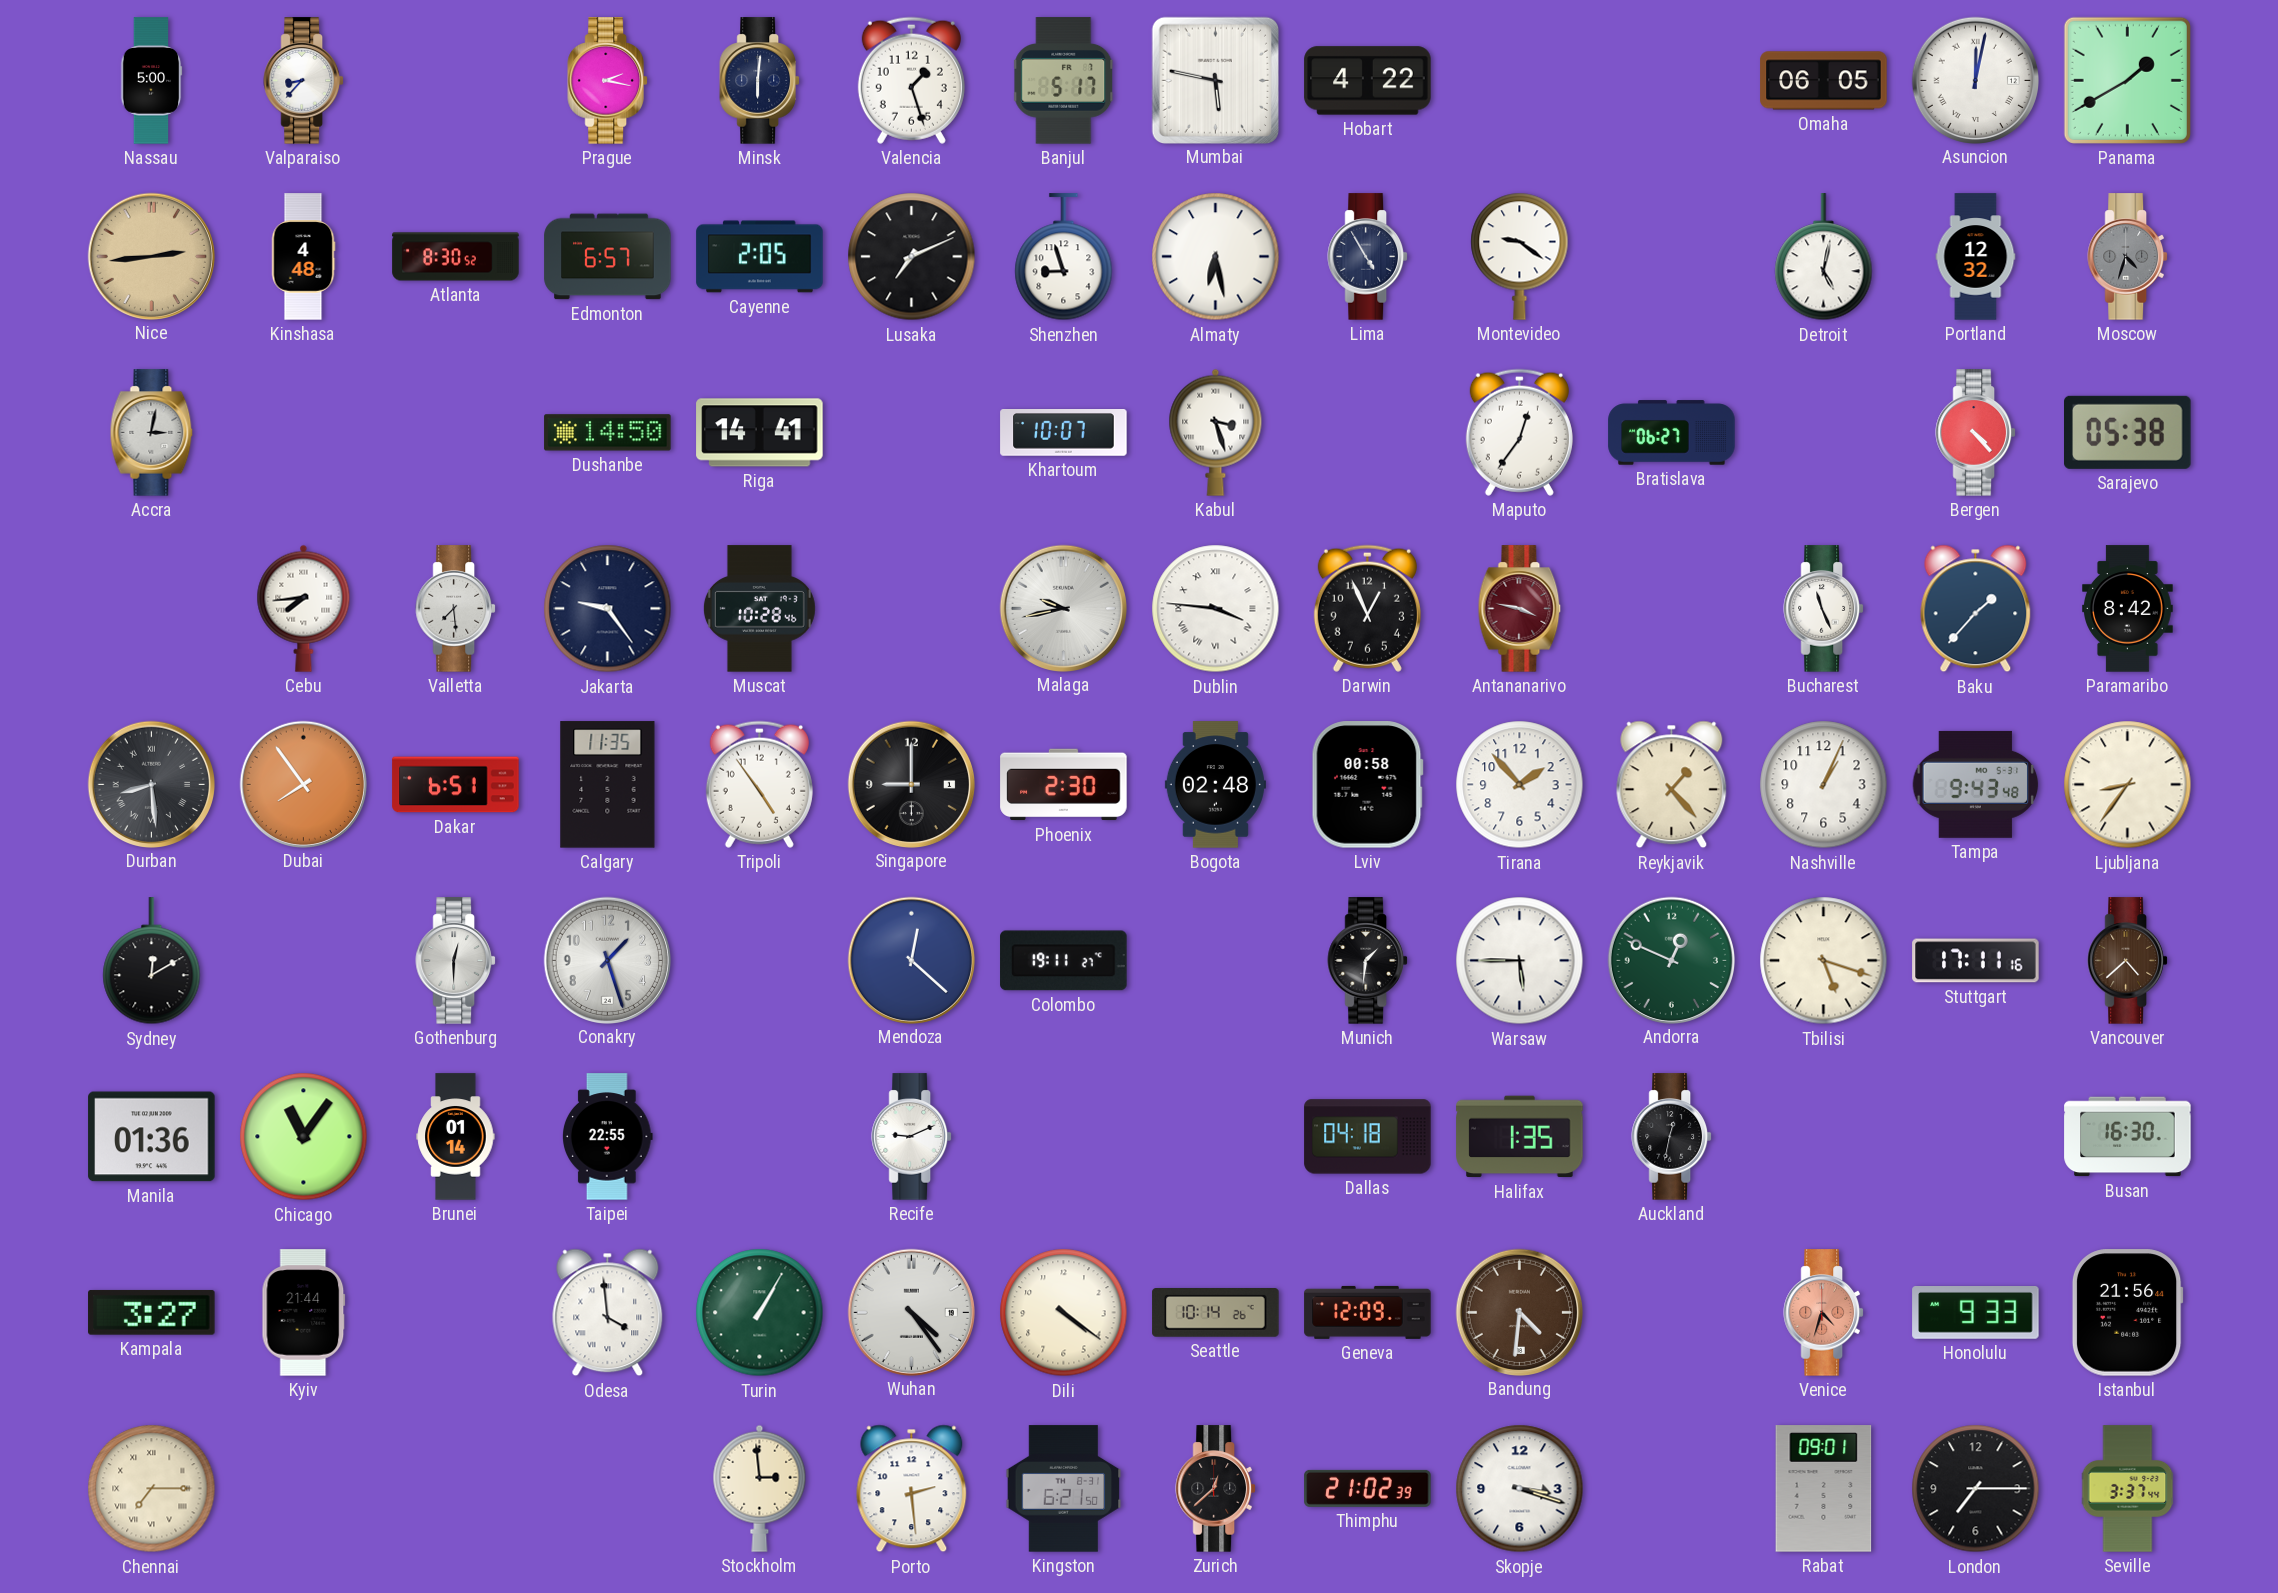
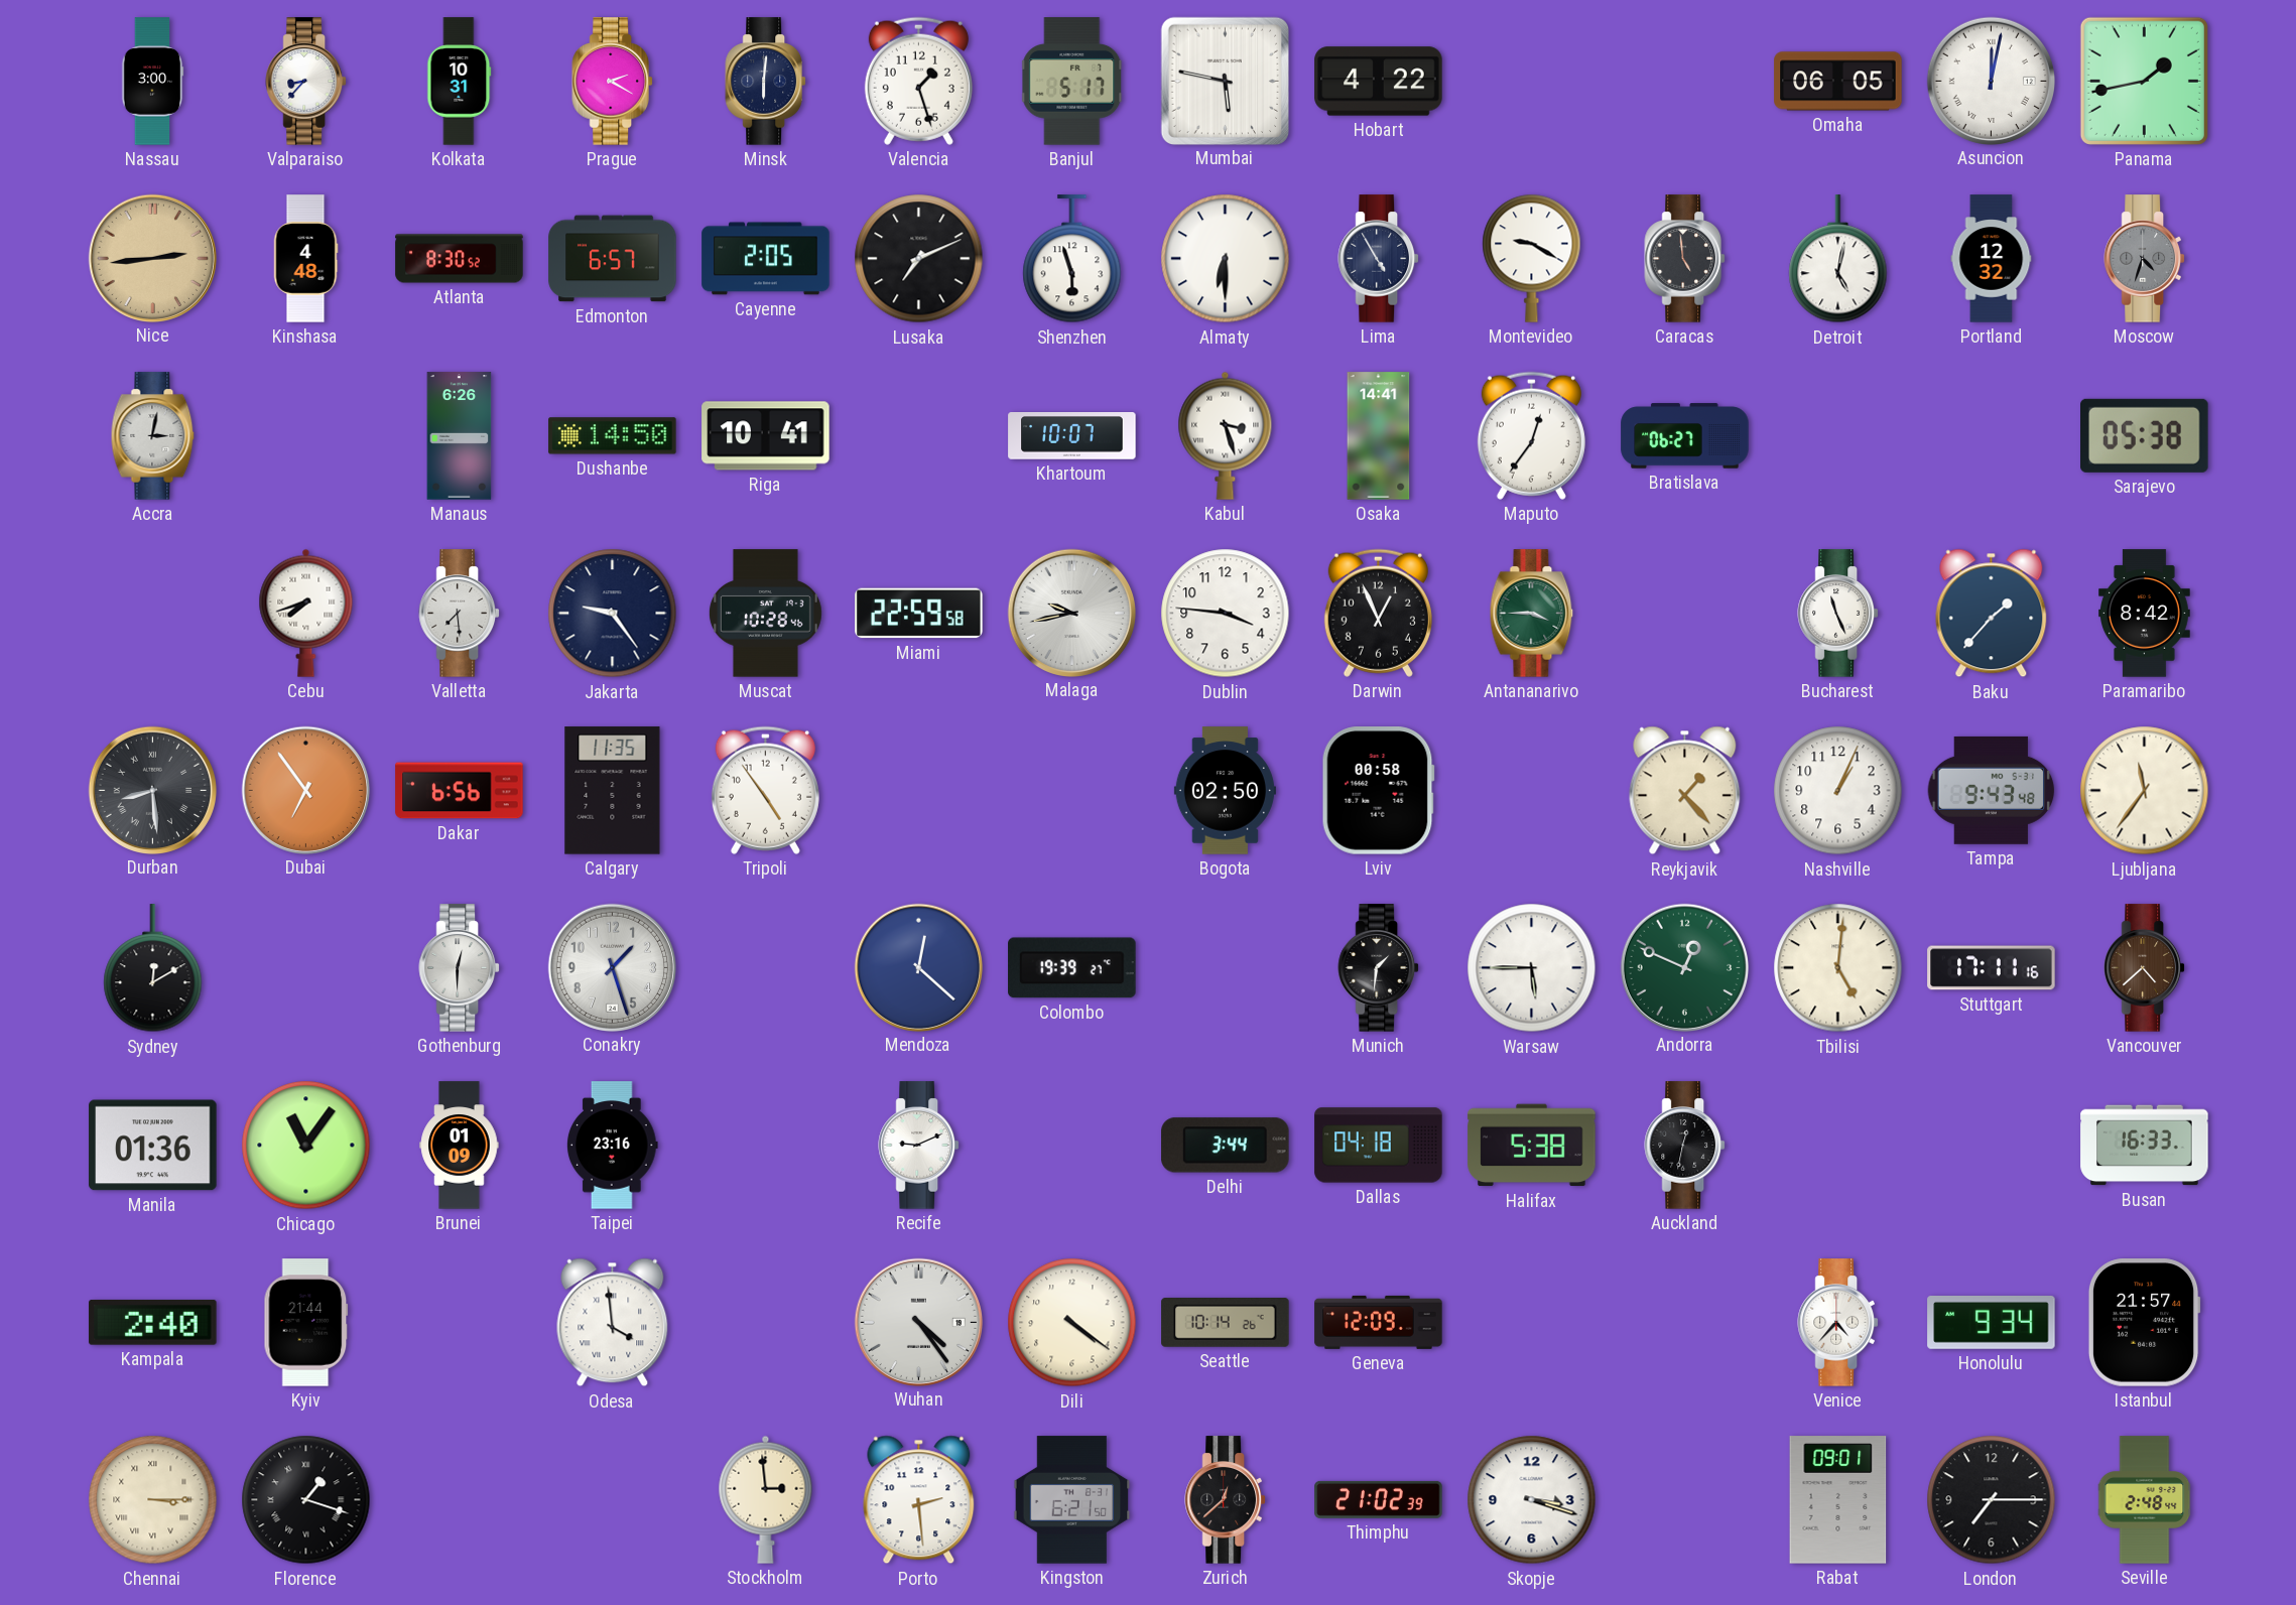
Nassau: 5:00 -> 3:00
Kolkata: none -> 10:31
Prague: 2:17 -> 2:20
Panama: 1:40 -> 1:43
Shenzhen: 8:57 -> 5:57
Almaty: 6:28 -> 6:30
Montevideo: 9:21 -> 9:20
Caracas: none -> 4:59
Manaus: none -> 6:26
Riga: 14:41 -> 10:41
Osaka: none -> 14:41
Bergen: 4:23 -> none
Cebu: 7:44 -> 7:42
Miami: none -> 22:59
Dublin numerals: Roman -> Arabic
Antananarivo: 3:47 -> 3:45
Antananarivo dial: burgundy -> green
Dubai: 7:54 -> 6:54
Dakar: 6:51 -> 6:56
Singapore: 9:00 -> none
Phoenix: 2:30 -> none
Bogota: 02:48 -> 02:50
Tirana: 1:53 -> none
Ljubljana: 8:36 -> 11:36
Colombo: 19:11 -> 19:39
Tbilisi: 5:18 -> 5:01
Brunei: 01:14 -> 01:09
Taipei: 22:55 -> 23:16
Delhi: none -> 3:44
Halifax: 1:35 -> 5:38
Busan: 16:30 -> 16:33
Kampala: 3:27 -> 2:40
Turin: 1:05 -> none
Bandung: 4:31 -> none
Venice: 4:33 -> 4:37
Venice dial: salmon -> white
Honolulu: 9:33 -> 9:34
Istanbul: 21:56 -> 21:57
Chennai: 7:15 -> 3:15
Florence: none -> 1:18
Seville: 3:37 -> 2:48
